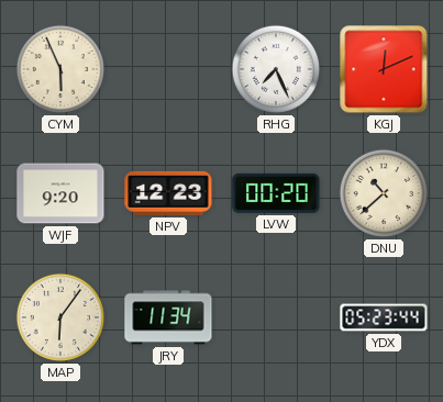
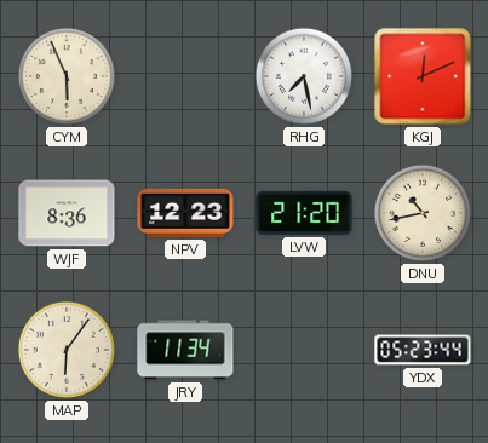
RHG: 7:26 -> 7:28
WJF: 9:20 -> 8:36
LVW: 00:20 -> 21:20
DNU: 10:38 -> 10:43
